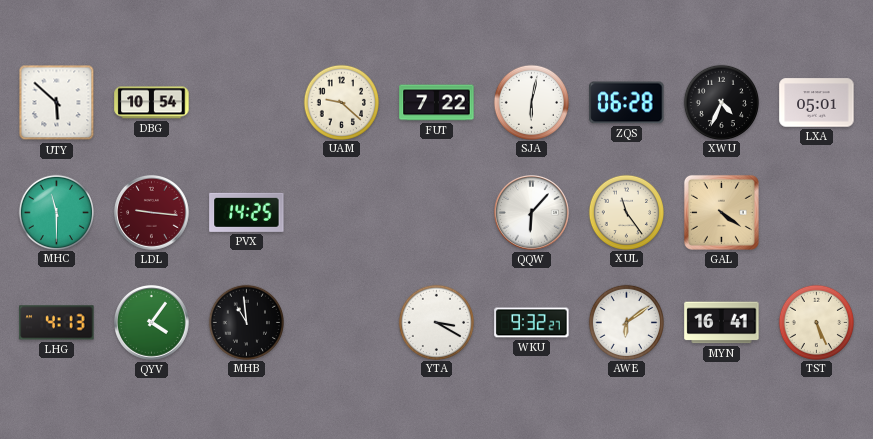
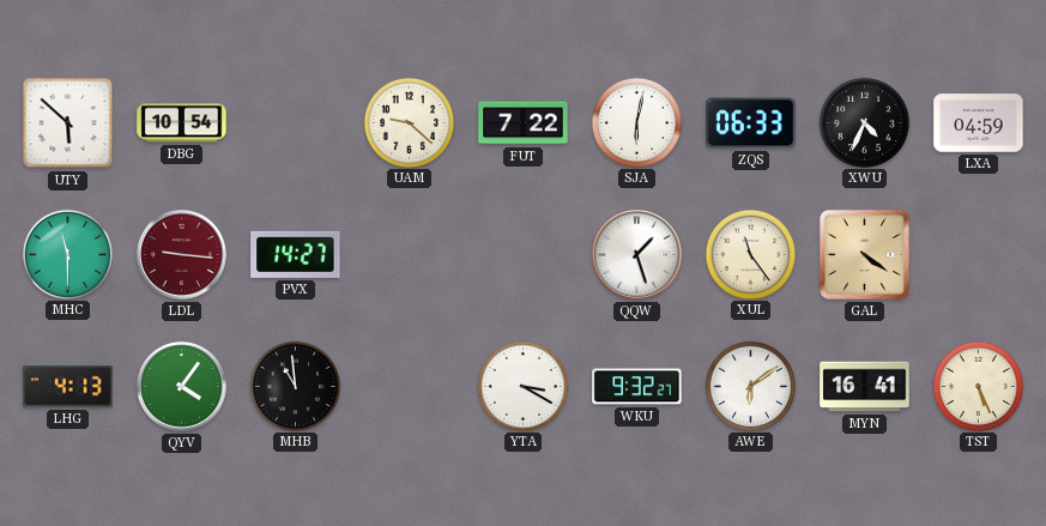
ZQS: 06:28 -> 06:33
LXA: 05:01 -> 04:59
PVX: 14:25 -> 14:27
QQW: 6:07 -> 1:27
